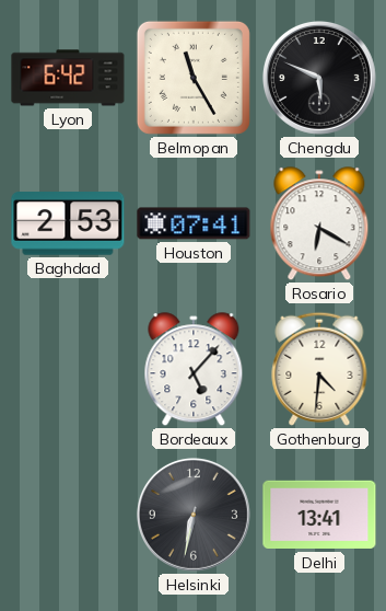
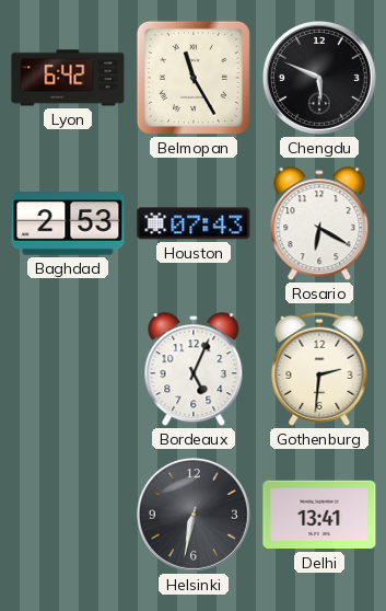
Houston: 07:41 -> 07:43
Bordeaux: 5:07 -> 5:04
Gothenburg: 4:31 -> 2:31
